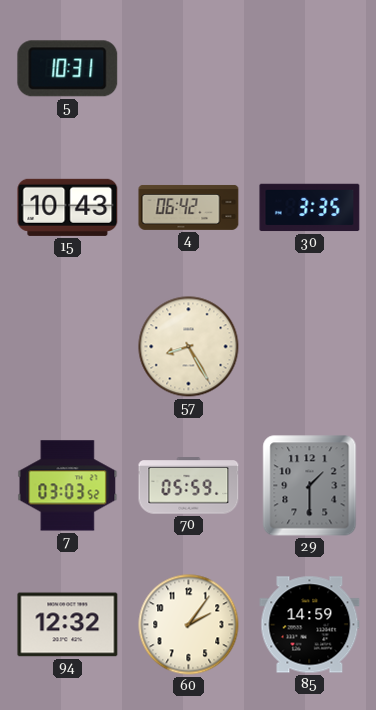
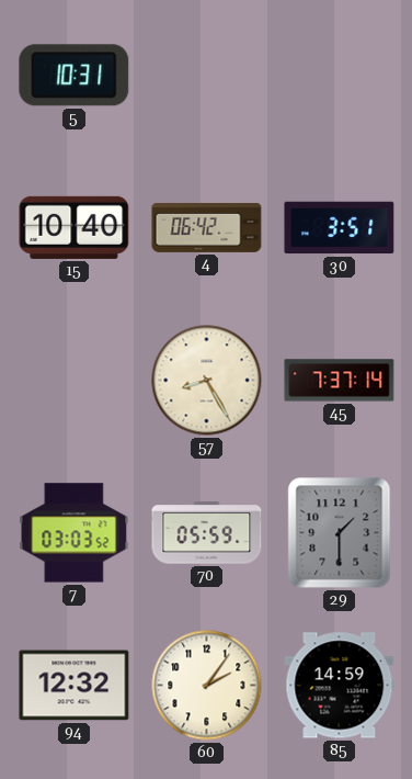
15: 10:43 -> 10:40
30: 3:35 -> 3:51
45: none -> 7:37
